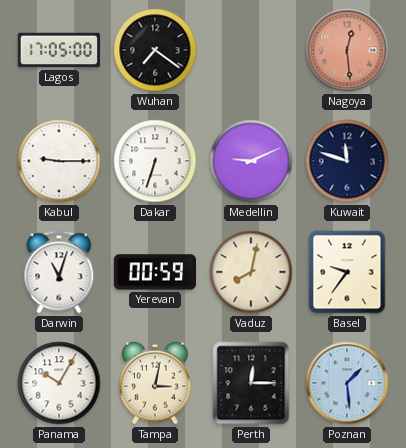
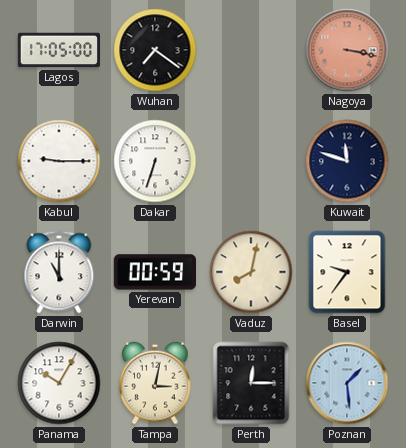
Nagoya: 12:29 -> 3:17
Medellin: 9:11 -> none
Darwin: 11:03 -> 11:00
